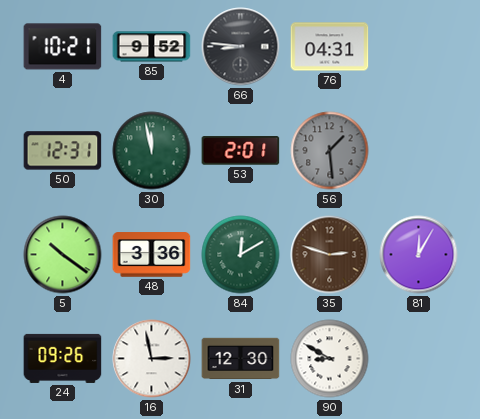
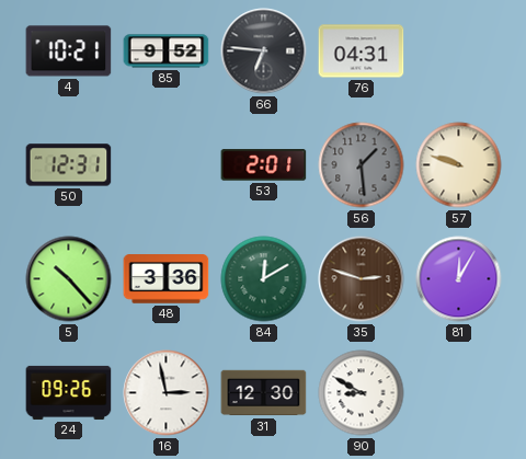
66: 8:46 -> 6:46
30: 11:58 -> none
57: none -> 9:48
5: 10:21 -> 10:23
